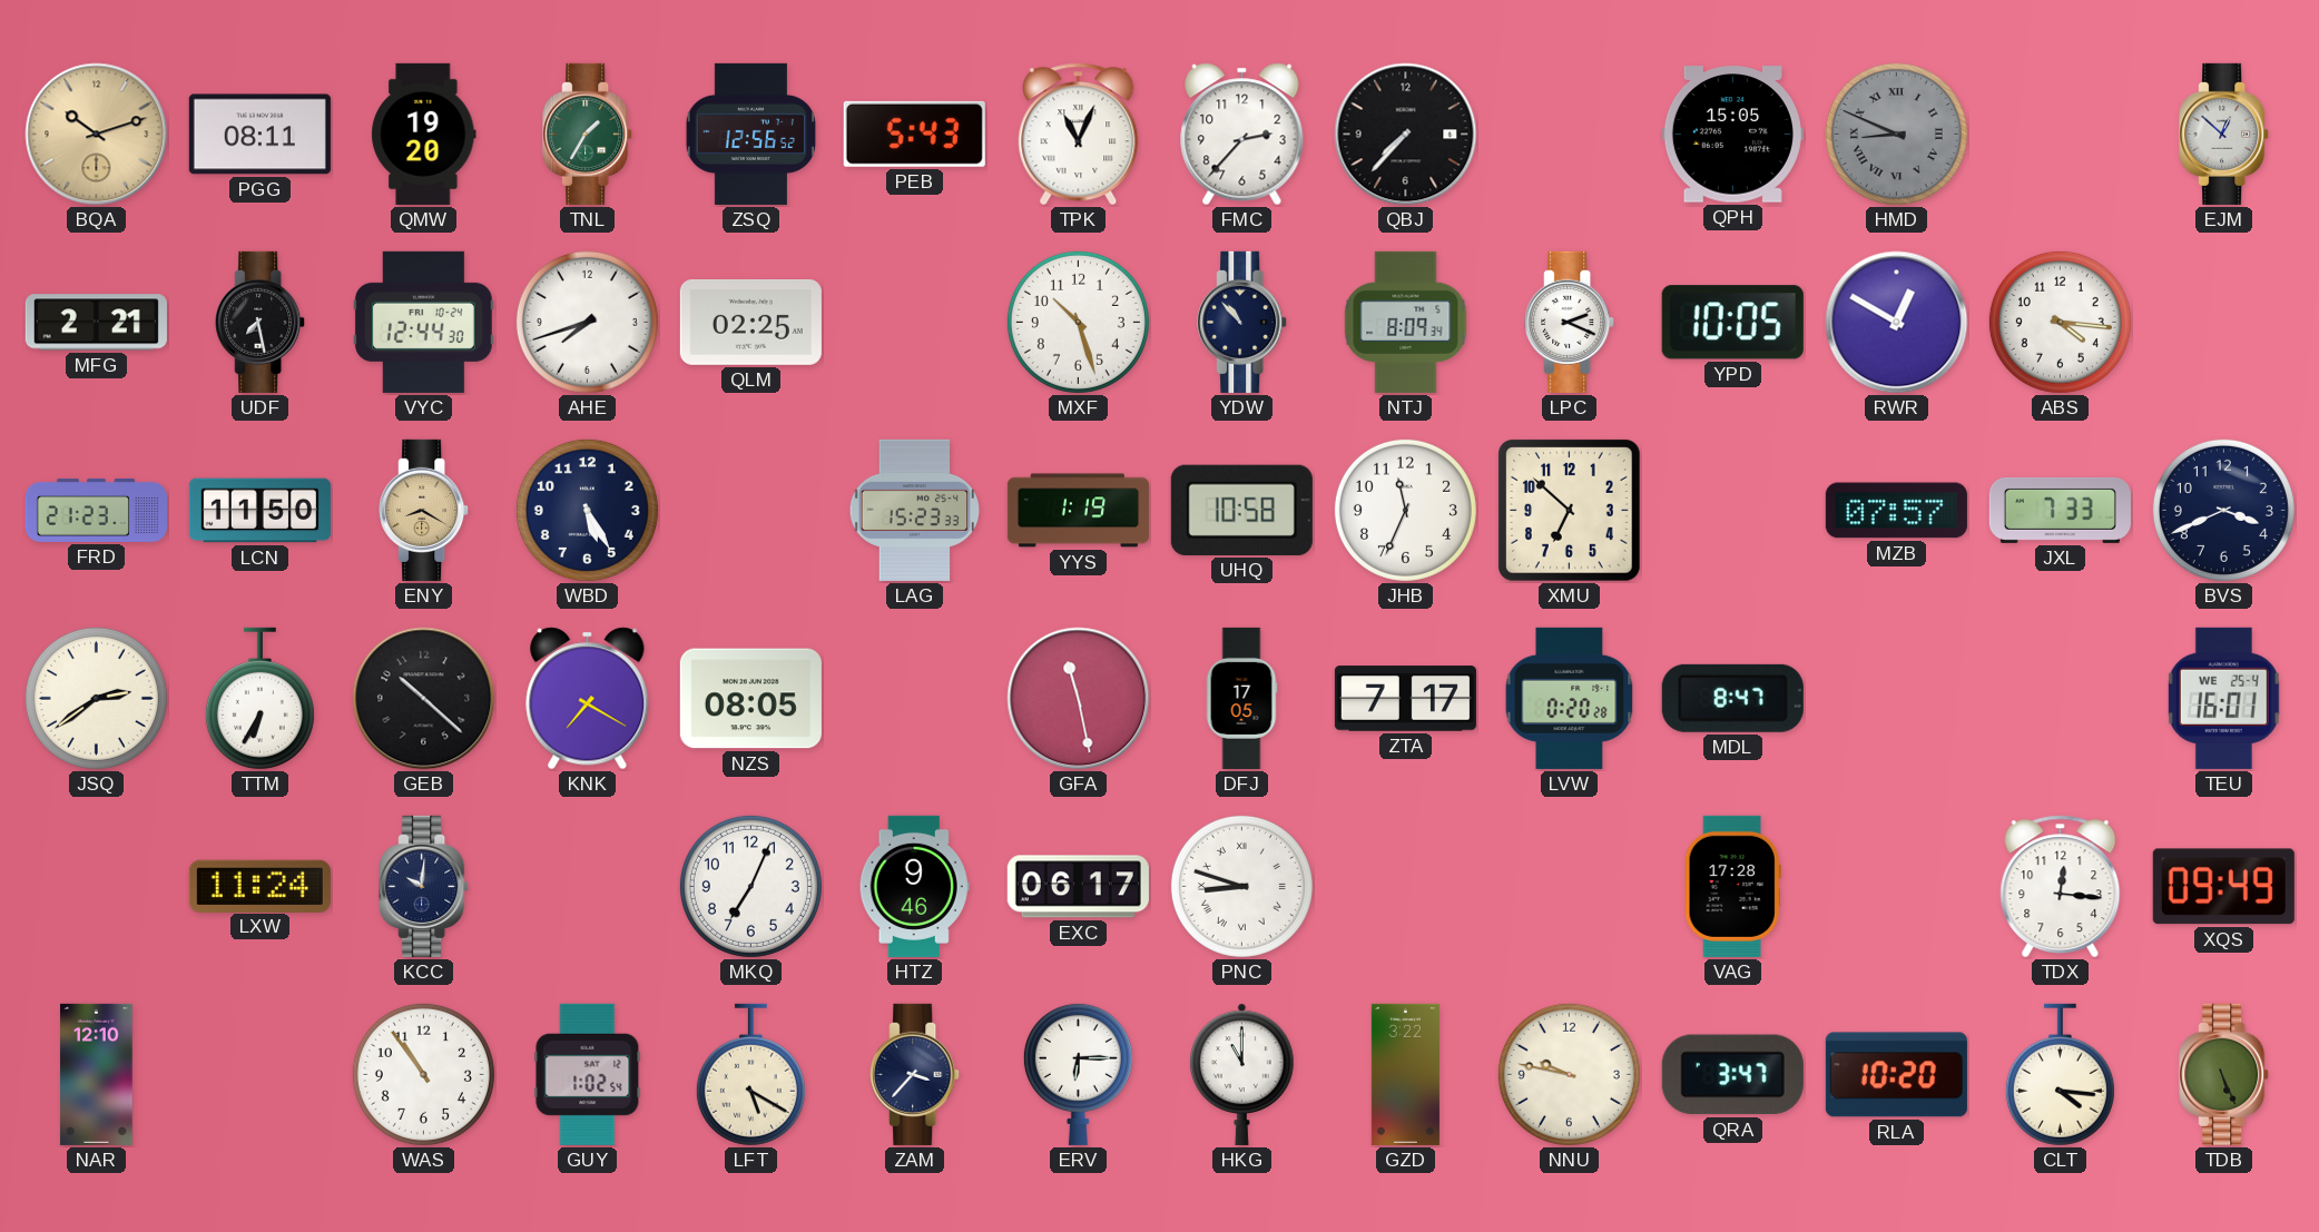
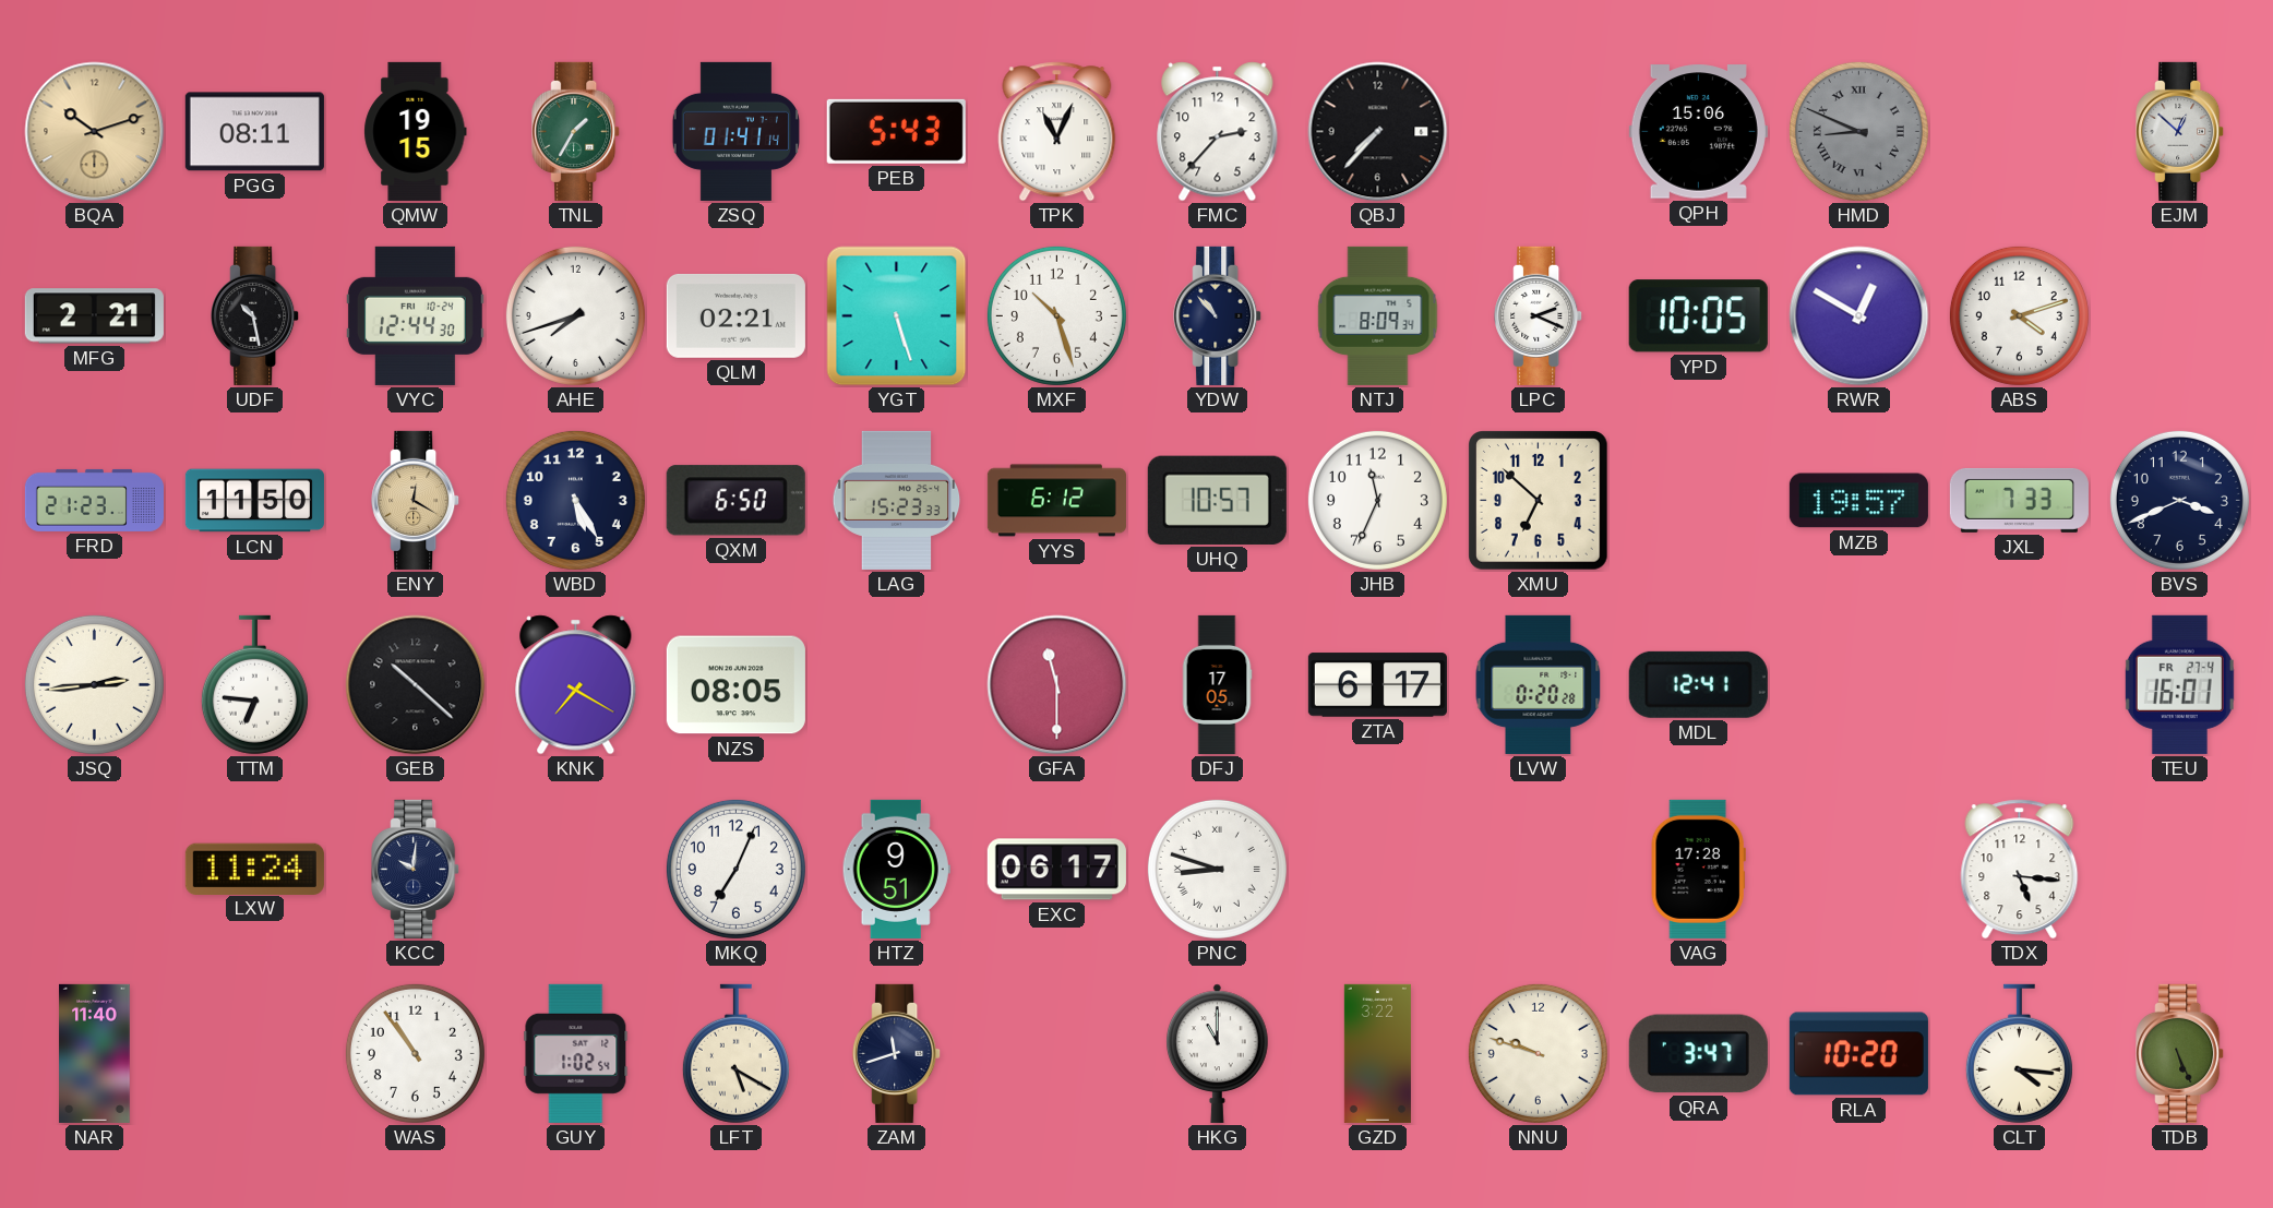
QMW: 19:20 -> 19:15
ZSQ: 12:56 -> 01:41
QPH: 15:05 -> 15:06
UDF: 7:28 -> 10:28
QLM: 02:25 -> 02:21
YGT: none -> 5:27
ABS: 4:16 -> 4:12
ENY: 8:20 -> 12:20
QXM: none -> 6:50
YYS: 1:19 -> 6:12
UHQ: 10:58 -> 10:57
MZB: 07:57 -> 19:57
JSQ: 2:39 -> 2:44
TTM: 6:35 -> 6:46
GFA: 11:28 -> 11:30
ZTA: 7:17 -> 6:17
MDL: 8:47 -> 12:41
TEU date: WE 25-4 -> FR 27-4
HTZ: 9:46 -> 9:51
TDX: 12:16 -> 5:16
XQS: 09:49 -> none
NAR: 12:10 -> 11:40
ZAM: 3:37 -> 11:42
ERV: 6:15 -> none
NNU: 9:47 -> 9:48
